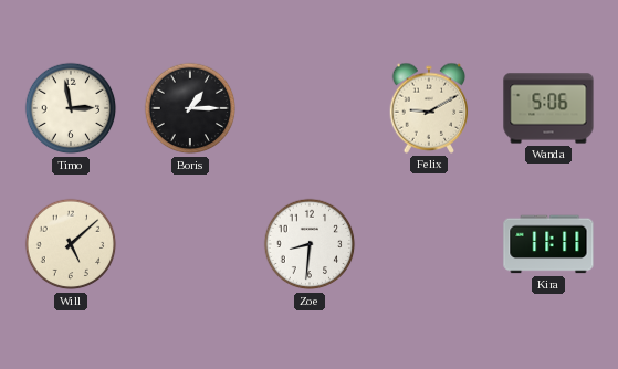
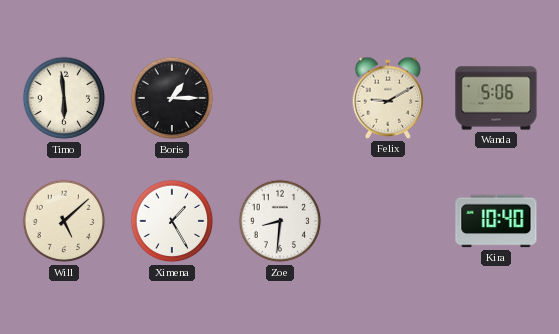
Timo: 2:58 -> 5:59
Ximena: none -> 1:25
Kira: 11:11 -> 10:40
